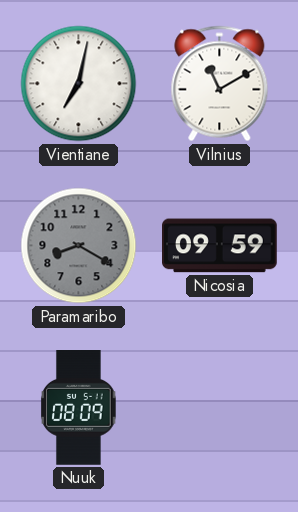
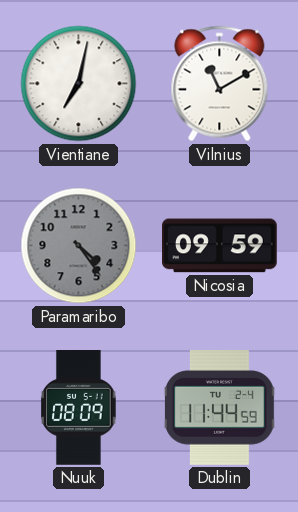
Paramaribo: 8:20 -> 4:24
Dublin: none -> 11:44
